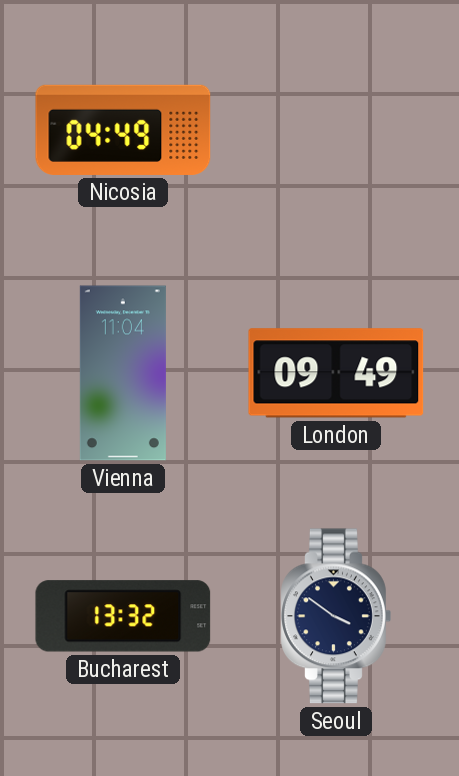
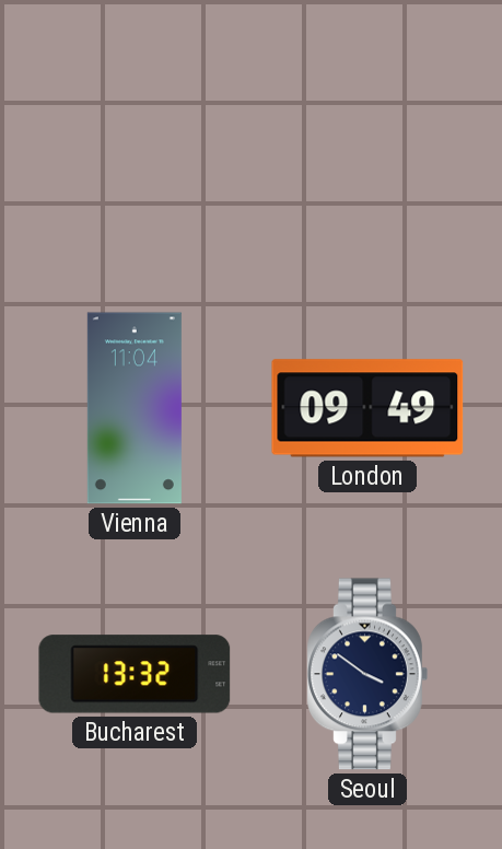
Nicosia: 04:49 -> none
